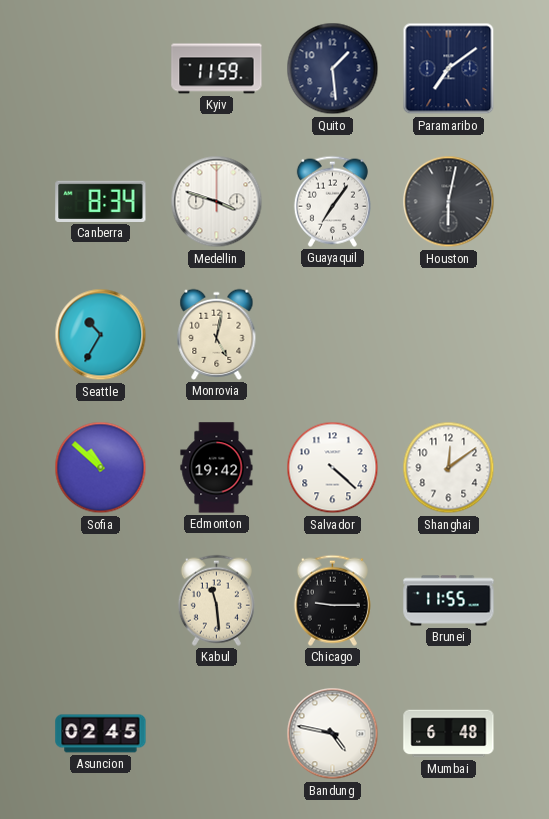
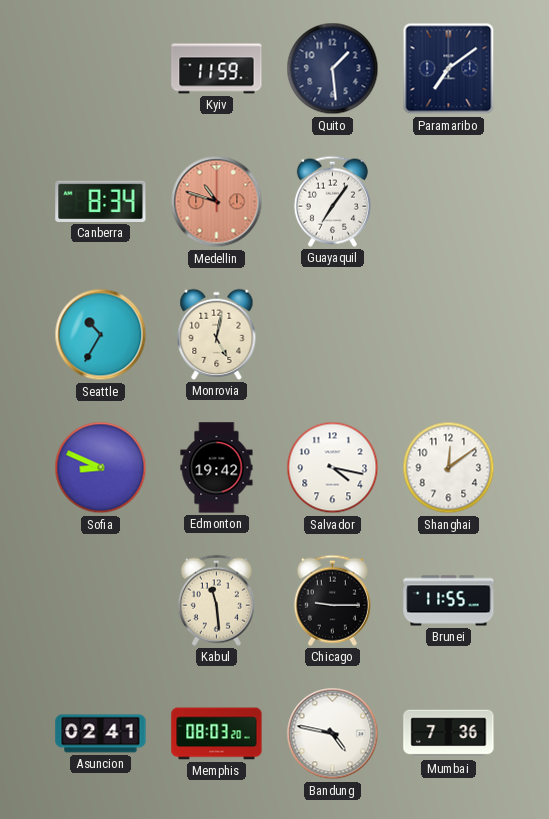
Medellin: 3:48 -> 10:48
Medellin dial: white -> salmon
Houston: 6:02 -> none
Sofia: 10:52 -> 8:49
Salvador: 4:22 -> 4:17
Asuncion: 02:45 -> 02:41
Memphis: none -> 08:03
Mumbai: 6:48 -> 7:36
